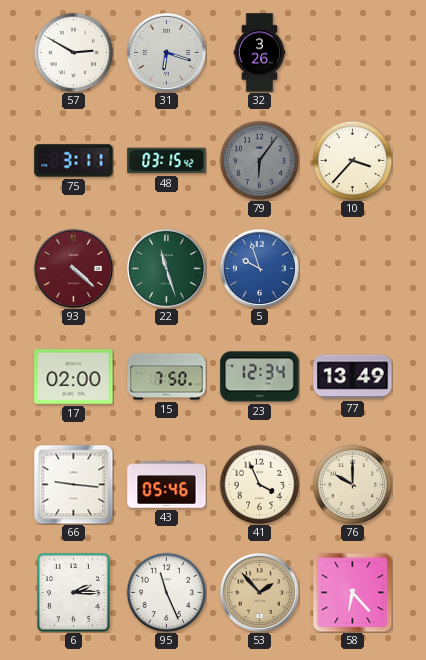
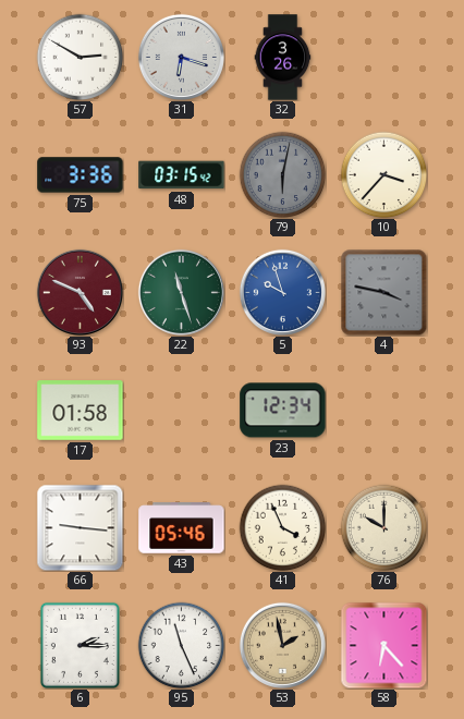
75: 3:11 -> 3:36
79: 6:06 -> 6:02
93: 4:22 -> 4:49
4: none -> 3:47
17: 02:00 -> 01:58
15: 7:50 -> none
77: 13:49 -> none
53: 1:53 -> 1:58
